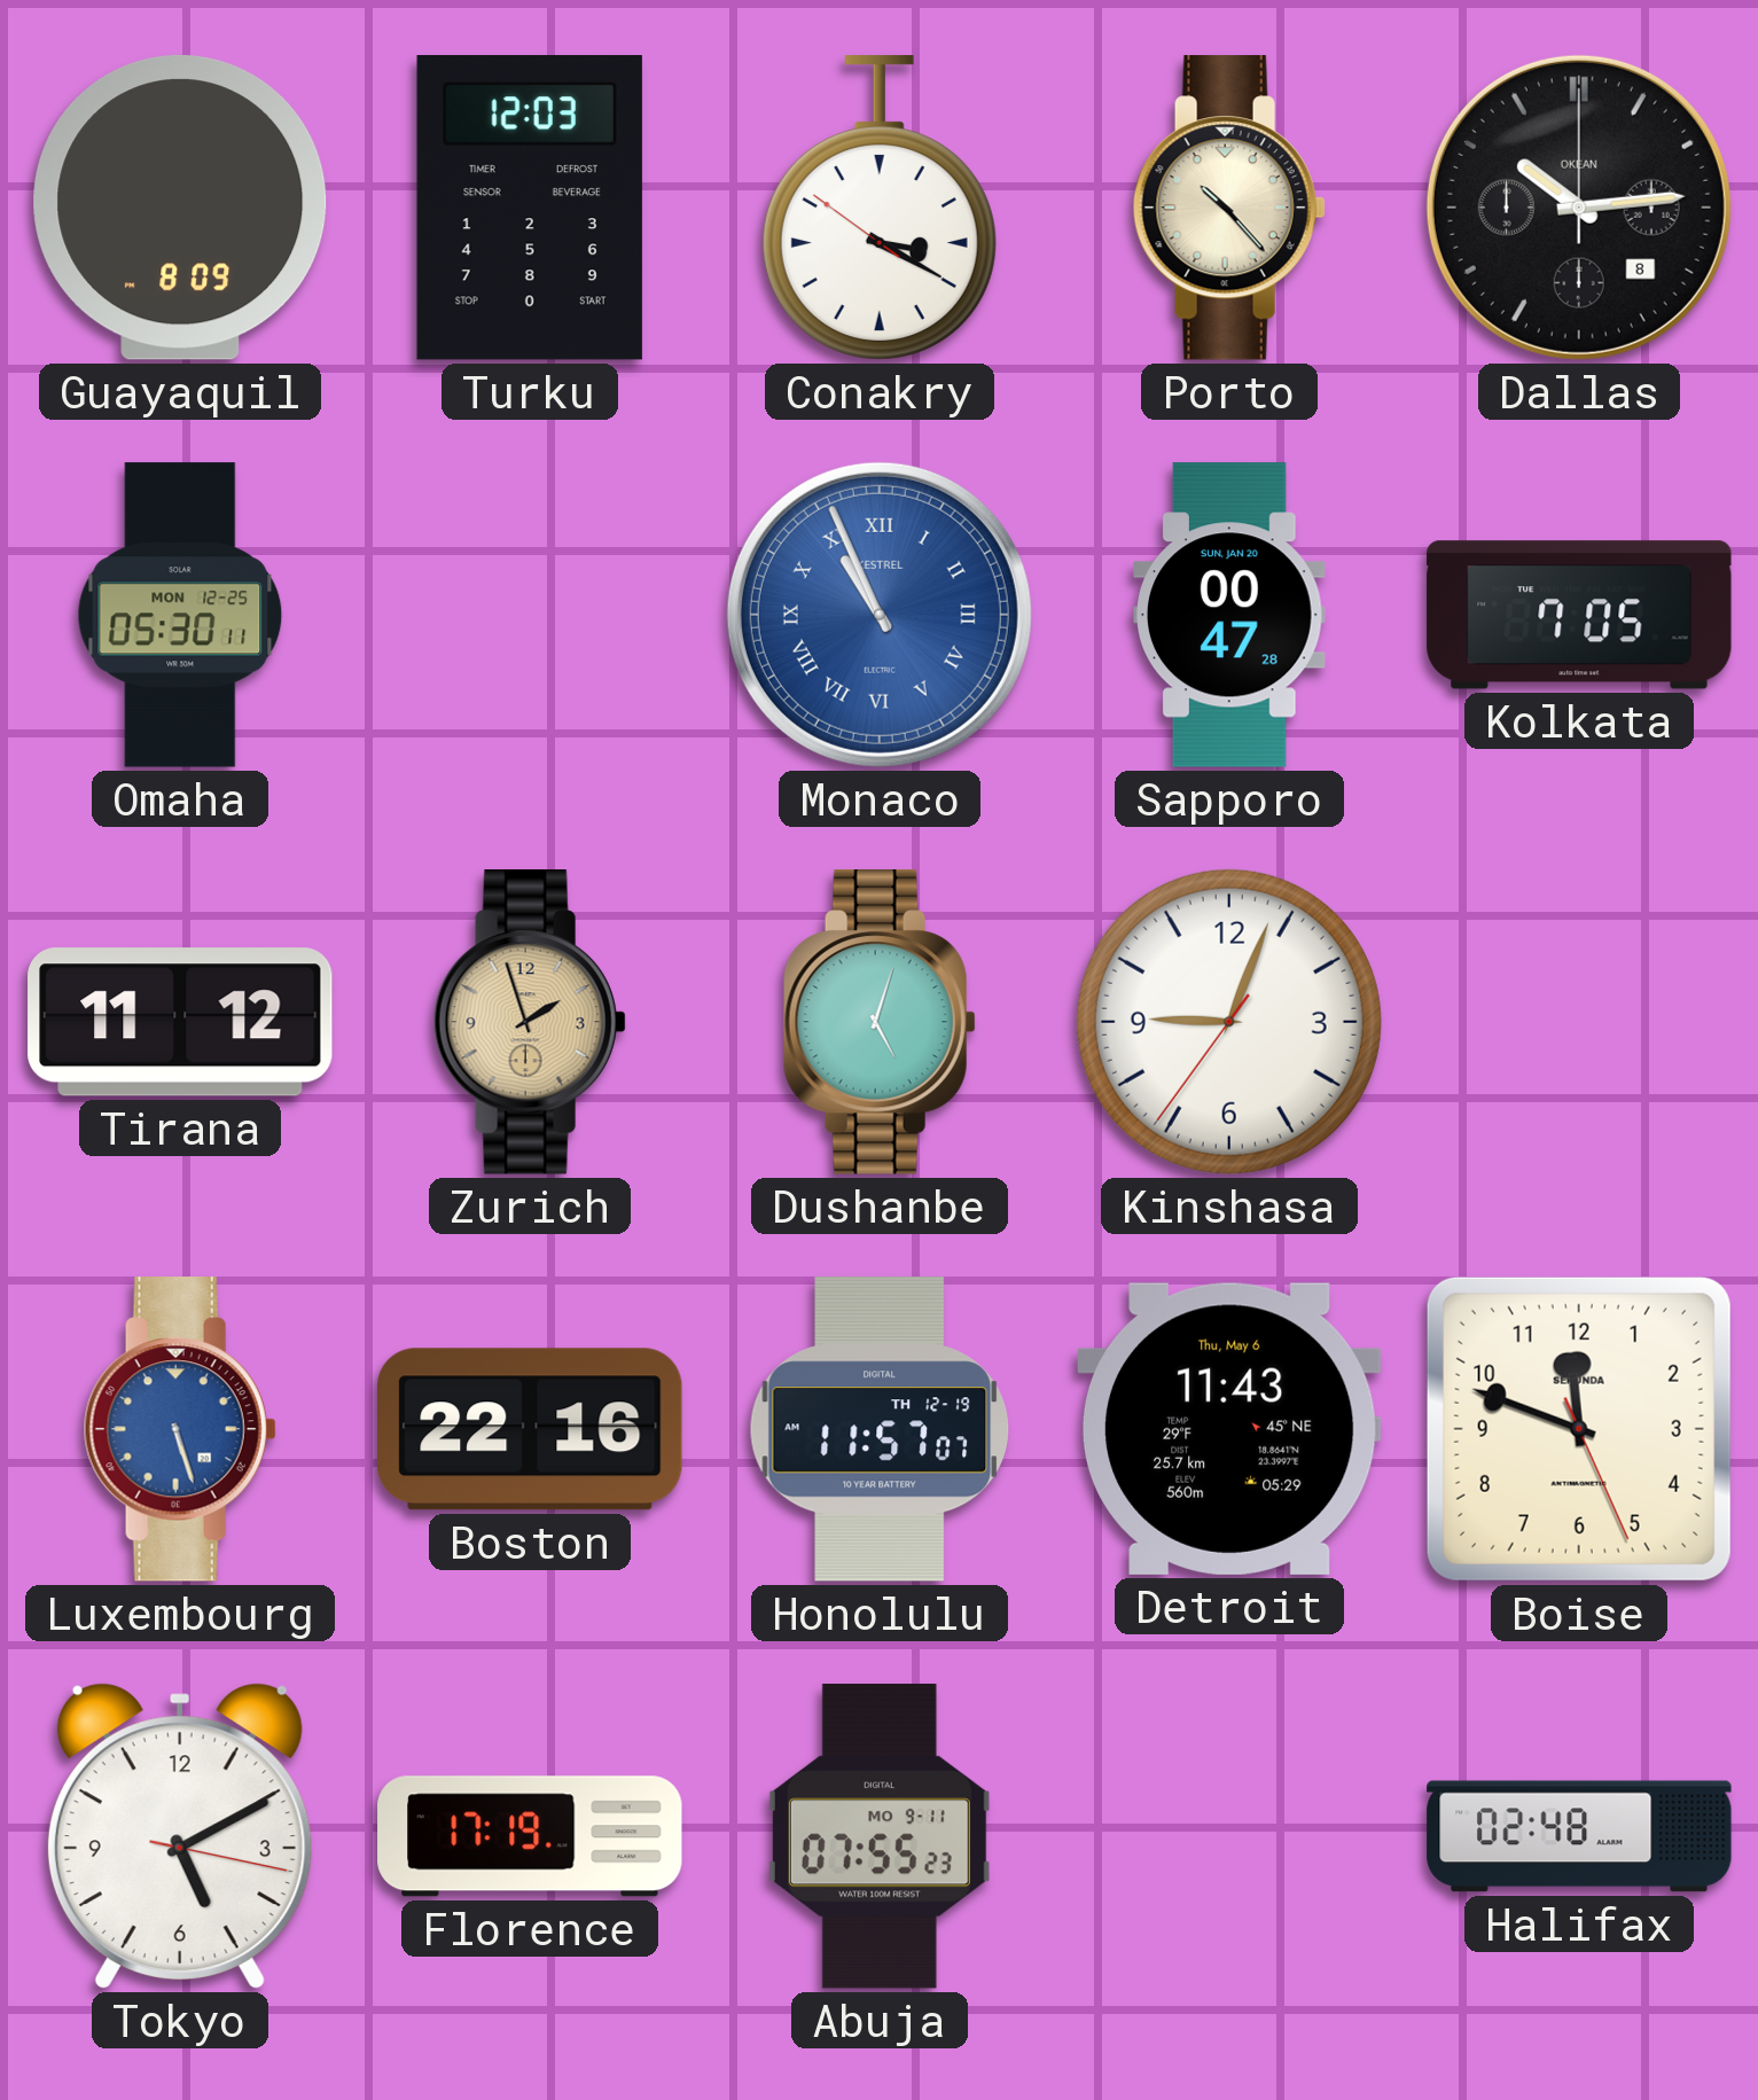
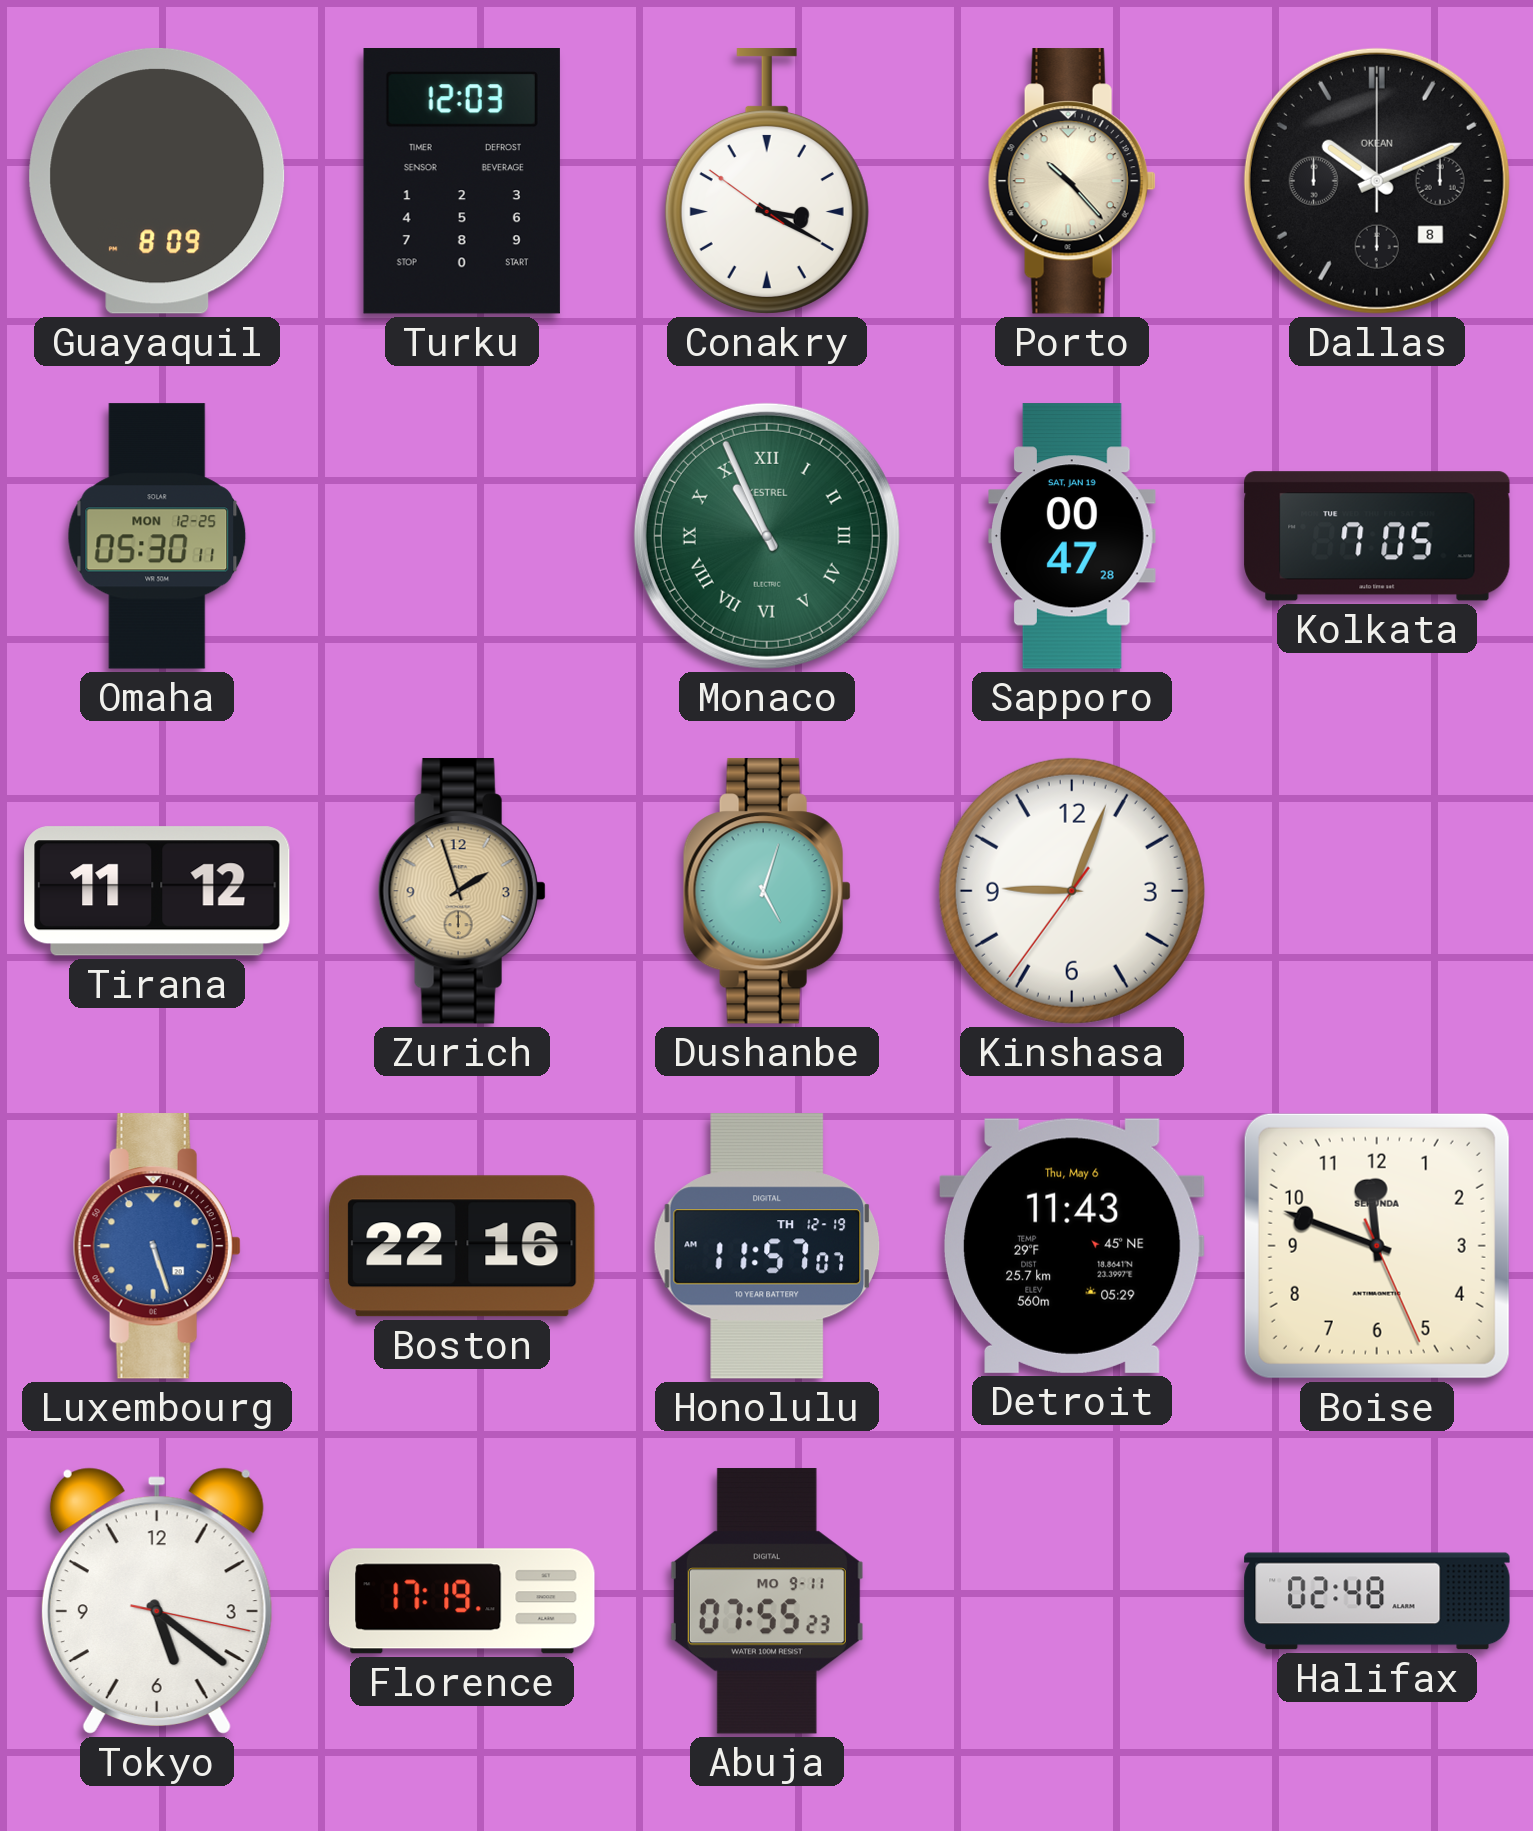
Dallas: 10:14 -> 10:11
Monaco dial: blue -> green
Sapporo date: SUN, JAN 20 -> SAT, JAN 19
Tokyo: 5:10 -> 5:21
